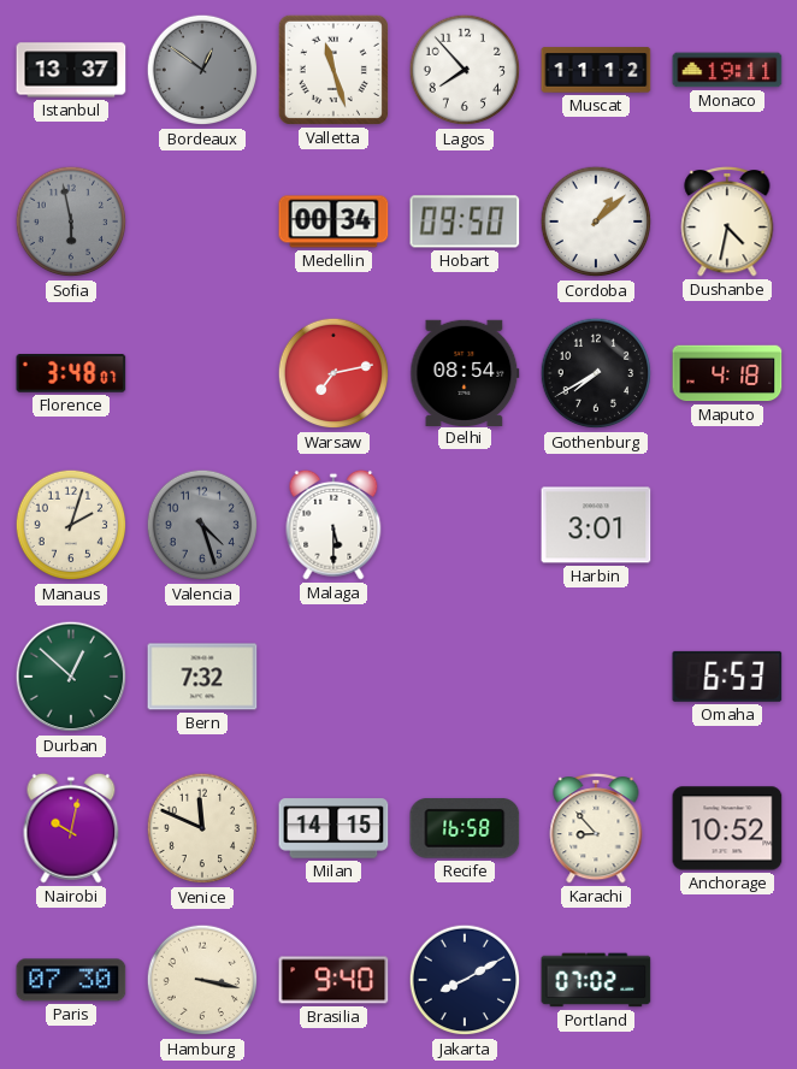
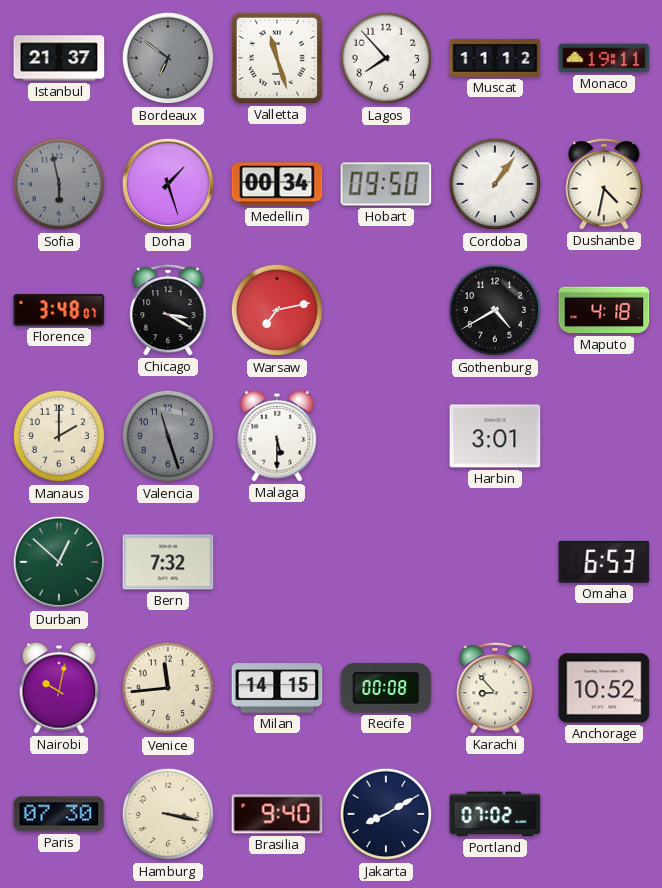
Istanbul: 13:37 -> 21:37
Bordeaux: 12:51 -> 6:51
Doha: none -> 1:27
Cordoba: 1:08 -> 1:06
Chicago: none -> 3:20
Delhi: 08:54 -> none
Gothenburg: 7:40 -> 4:40
Manaus: 2:03 -> 2:00
Valencia: 4:27 -> 11:27
Venice: 11:49 -> 11:44
Recife: 16:58 -> 00:08
